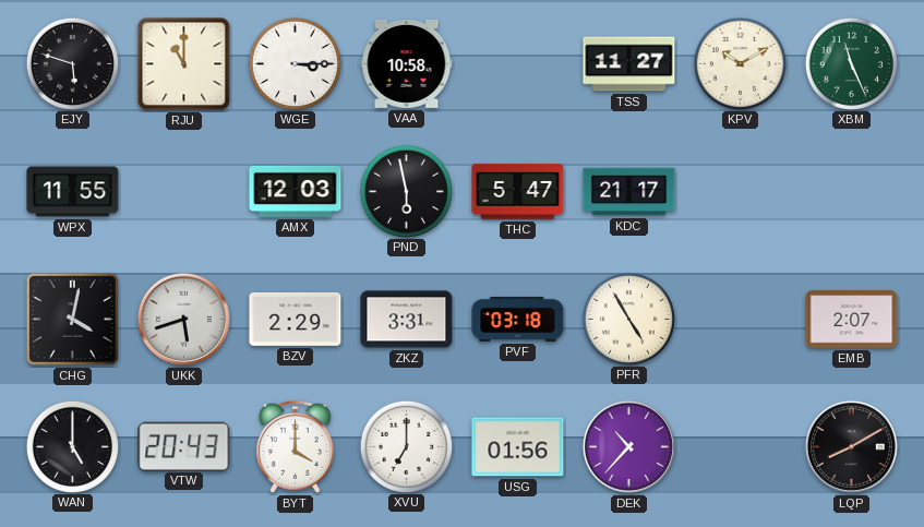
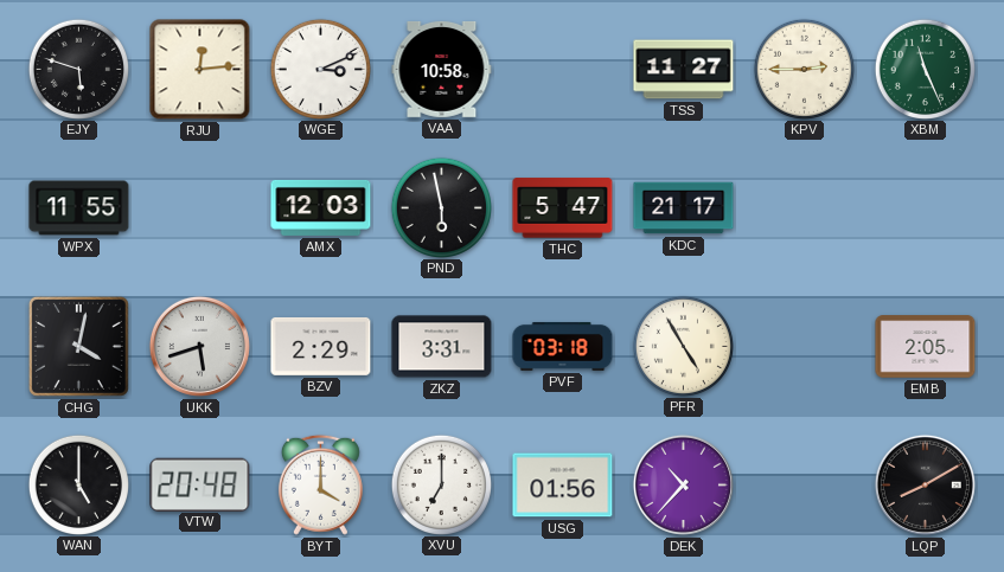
RJU: 11:00 -> 12:14
WGE: 3:15 -> 3:11
KPV: 10:10 -> 2:45
EMB: 2:07 -> 2:05
VTW: 20:43 -> 20:48
